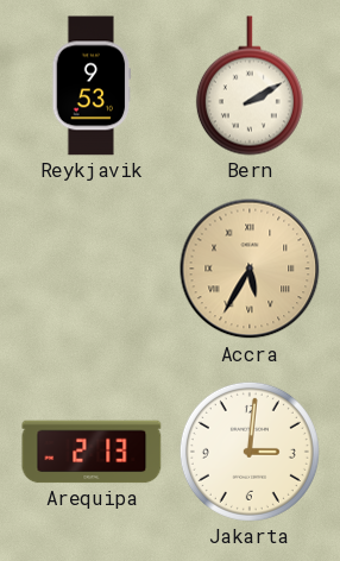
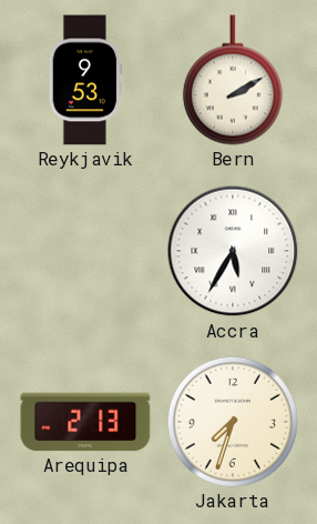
Accra dial: champagne -> white
Jakarta: 3:01 -> 7:33
